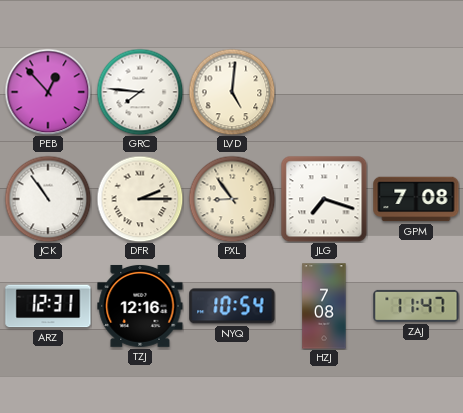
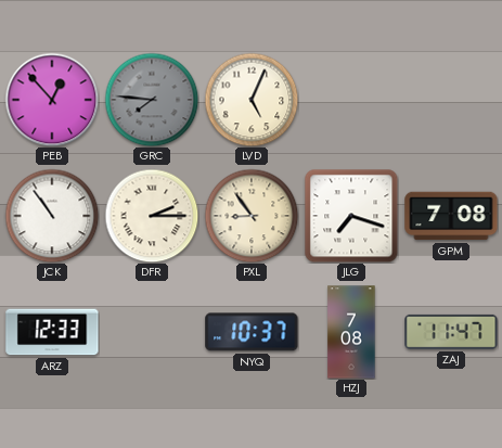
GRC dial: white -> grey
LVD: 5:01 -> 5:04
ARZ: 12:31 -> 12:33
TZJ: 12:16 -> none
NYQ: 10:54 -> 10:37
